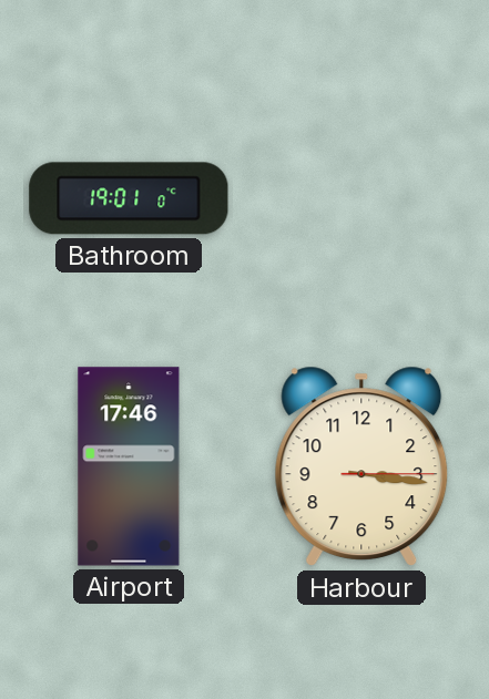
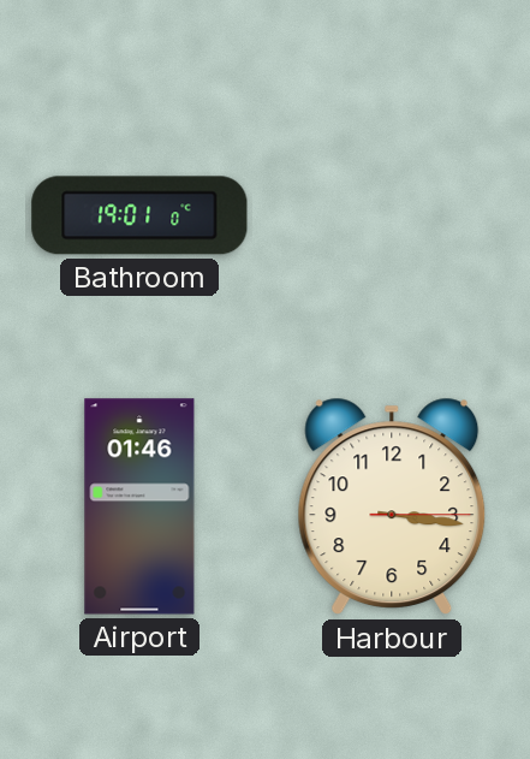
Airport: 17:46 -> 01:46
